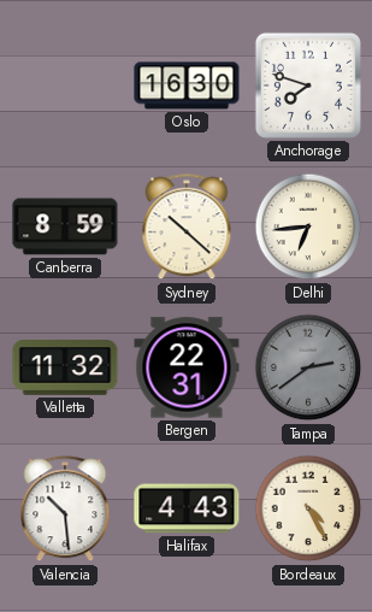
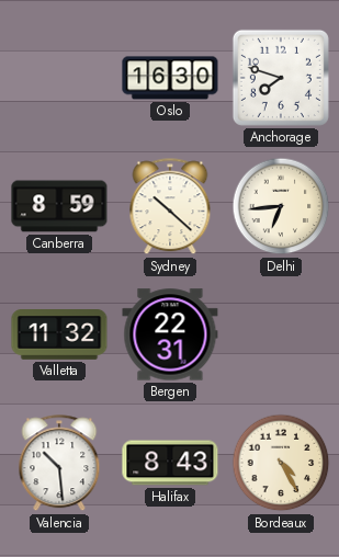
Tampa: 2:39 -> none
Halifax: 4:43 -> 8:43
